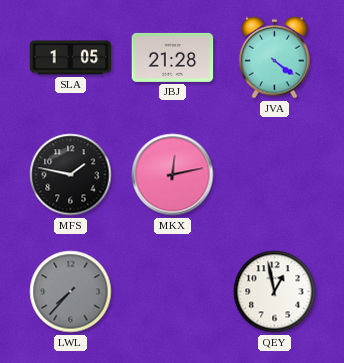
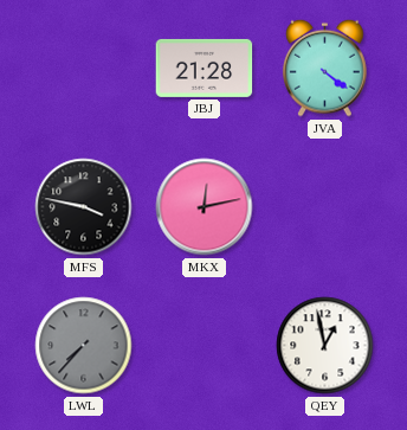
SLA: 1:05 -> none
MFS: 1:47 -> 3:47
